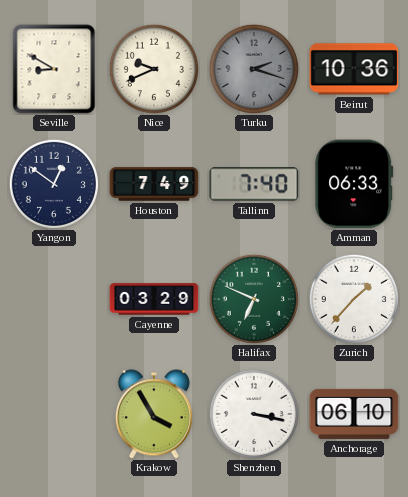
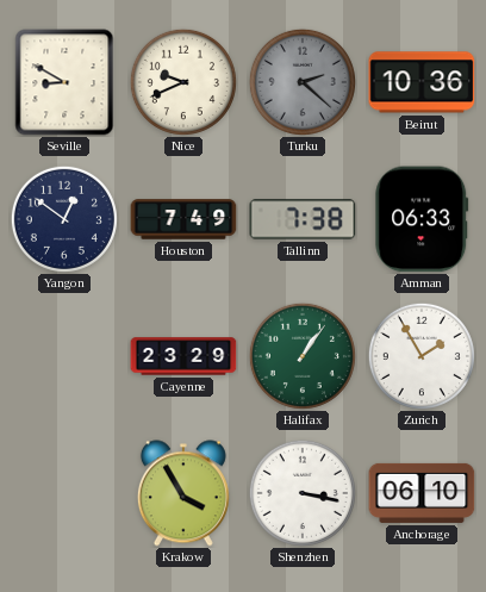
Turku: 2:18 -> 2:22
Tallinn: 7:40 -> 7:38
Cayenne: 03:29 -> 23:29
Halifax: 6:49 -> 1:06
Zurich: 1:37 -> 1:55
